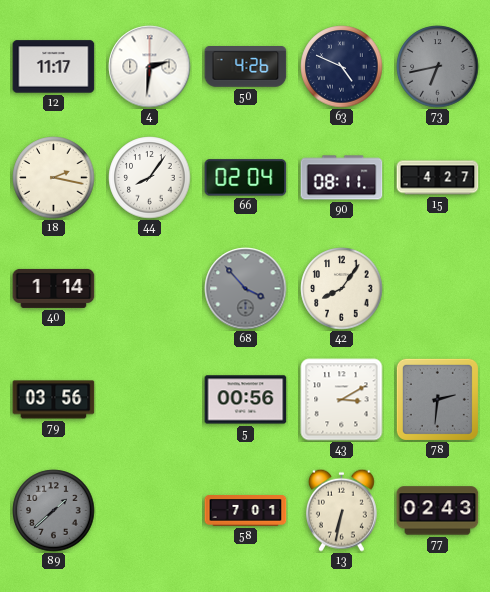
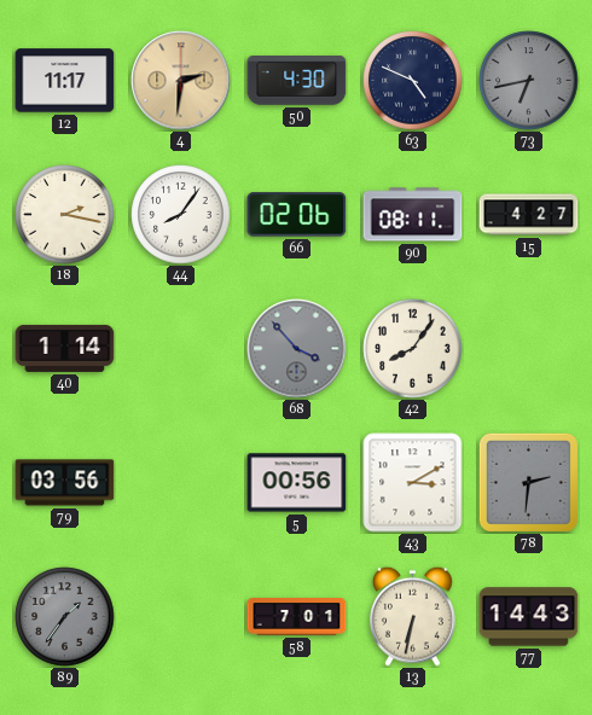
4 dial: white -> champagne
50: 4:26 -> 4:30
66: 02:04 -> 02:06
89: 1:38 -> 1:36
77: 02:43 -> 14:43
